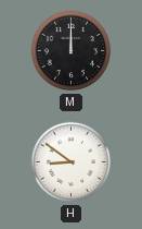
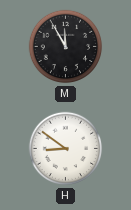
M: 12:00 -> 11:55
